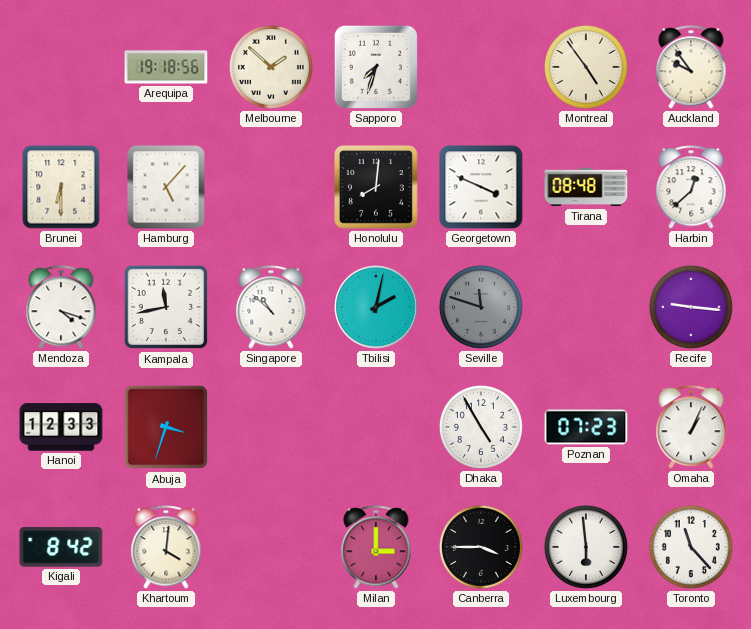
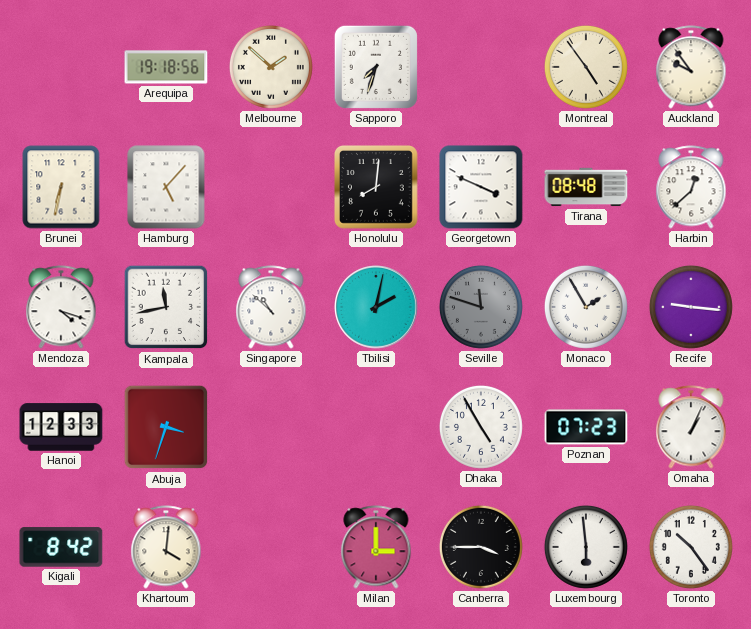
Brunei: 6:30 -> 6:32
Monaco: none -> 1:55
Toronto: 11:23 -> 10:24
